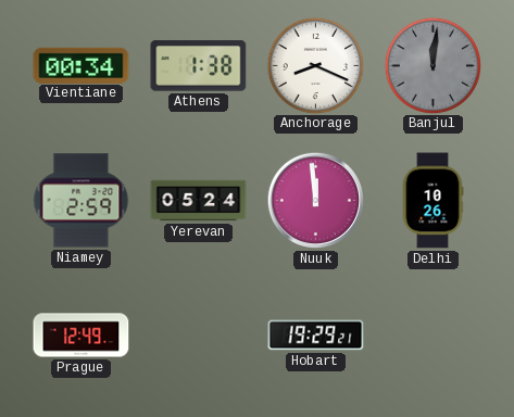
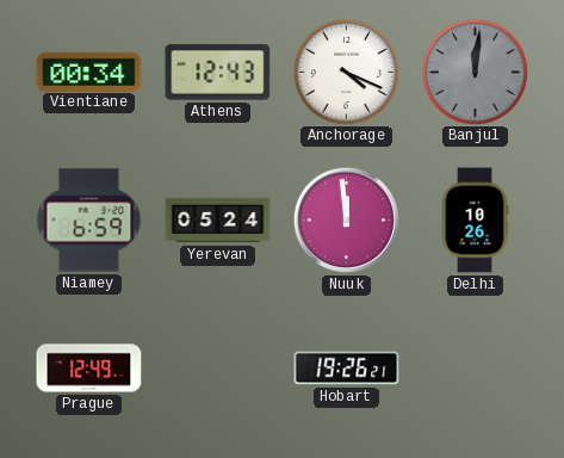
Athens: 1:38 -> 12:43
Anchorage: 8:19 -> 4:19
Niamey: 2:59 -> 6:59
Hobart: 19:29 -> 19:26
